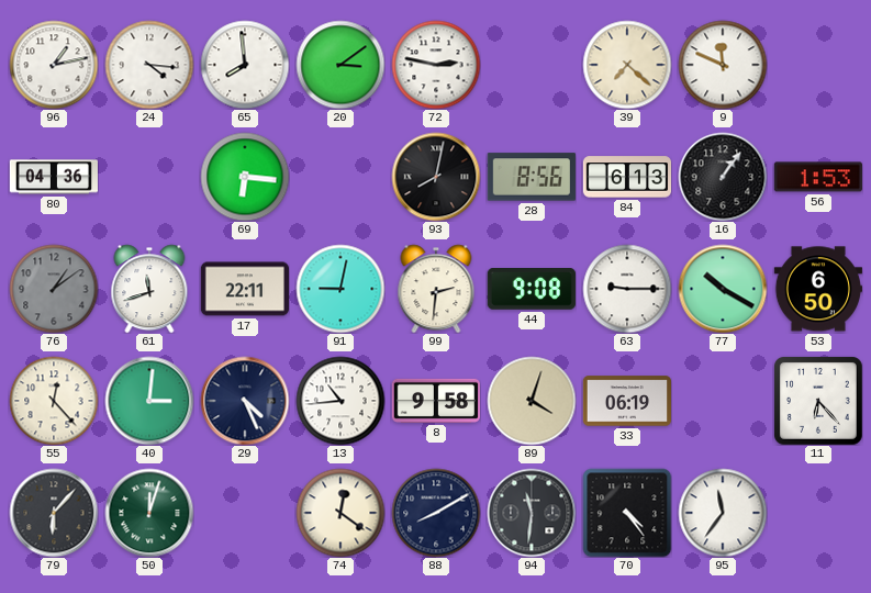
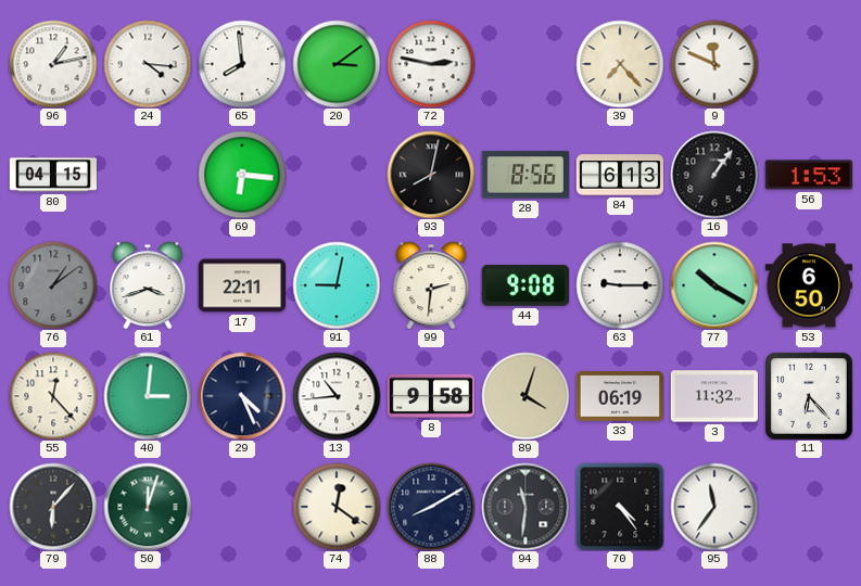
39: 7:22 -> 7:23
80: 04:36 -> 04:15
61: 11:42 -> 3:42
3: none -> 11:32
